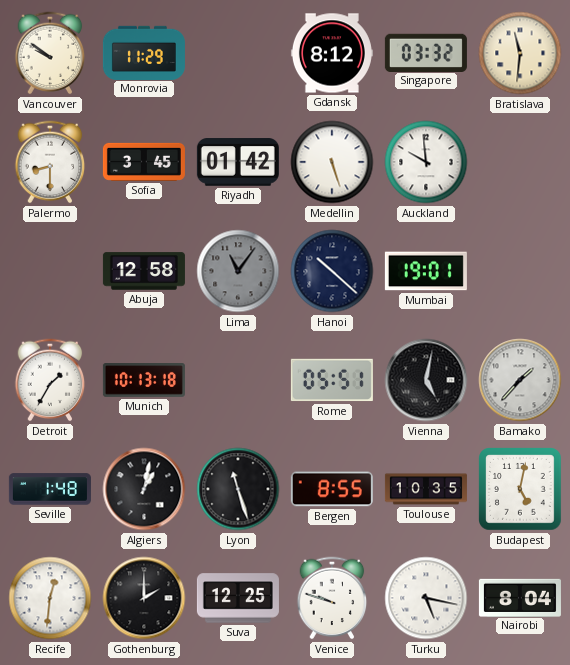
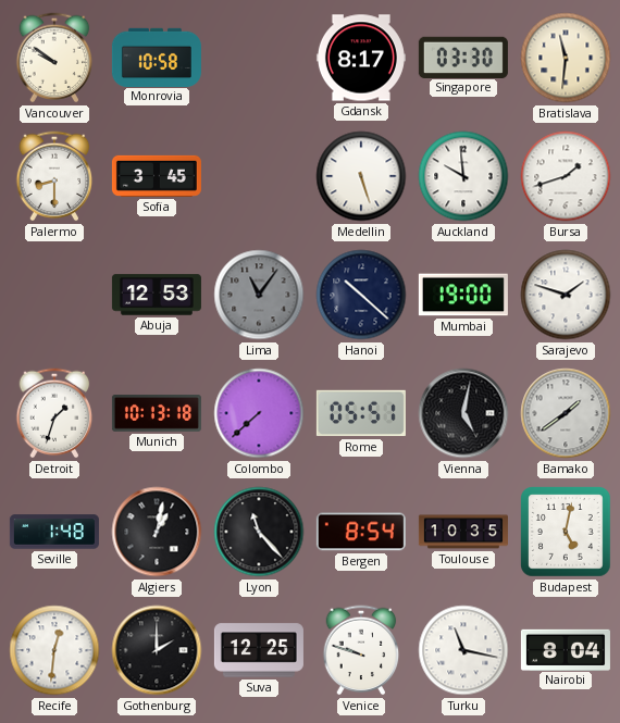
Monrovia: 11:29 -> 10:58
Gdansk: 8:12 -> 8:17
Singapore: 03:32 -> 03:30
Riyadh: 01:42 -> none
Bursa: none -> 1:42
Abuja: 12:58 -> 12:53
Mumbai: 19:01 -> 19:00
Sarajevo: none -> 1:48
Detroit: 1:35 -> 1:33
Colombo: none -> 7:38
Bamako: 1:37 -> 1:39
Lyon: 11:27 -> 11:23
Bergen: 8:55 -> 8:54
Turku: 5:17 -> 11:17
